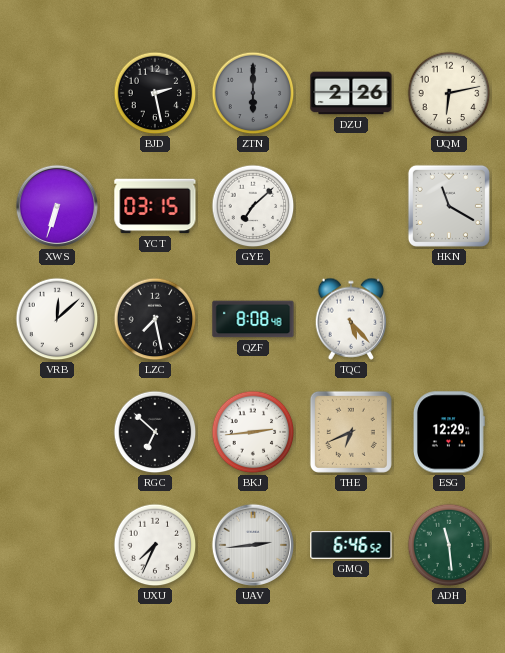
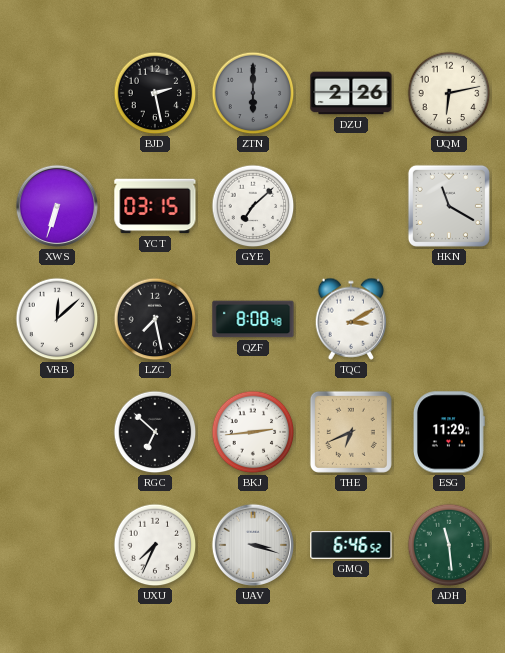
TQC: 5:23 -> 3:10
ESG: 12:29 -> 11:29
UAV: 2:44 -> 3:18
